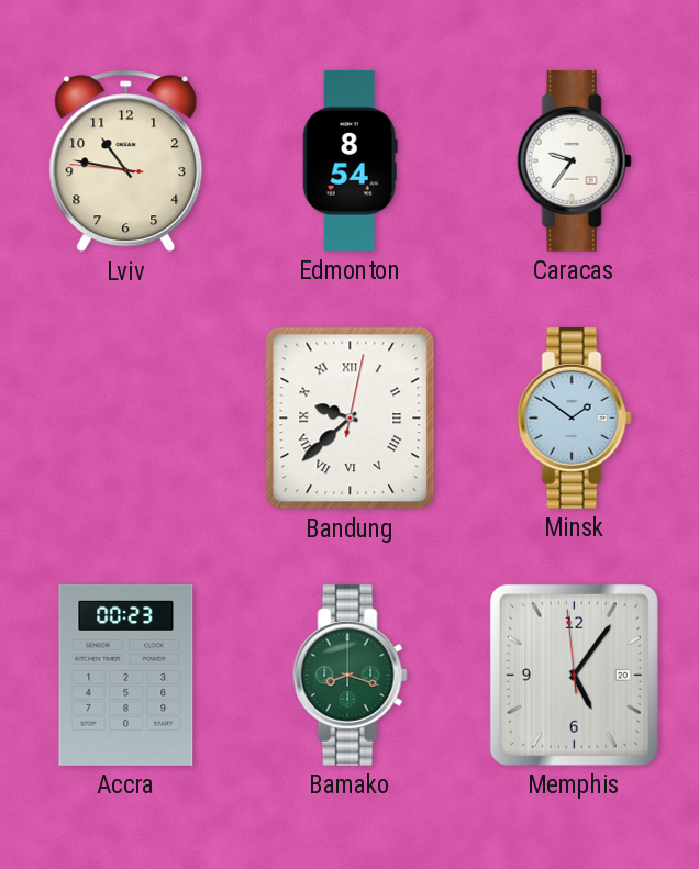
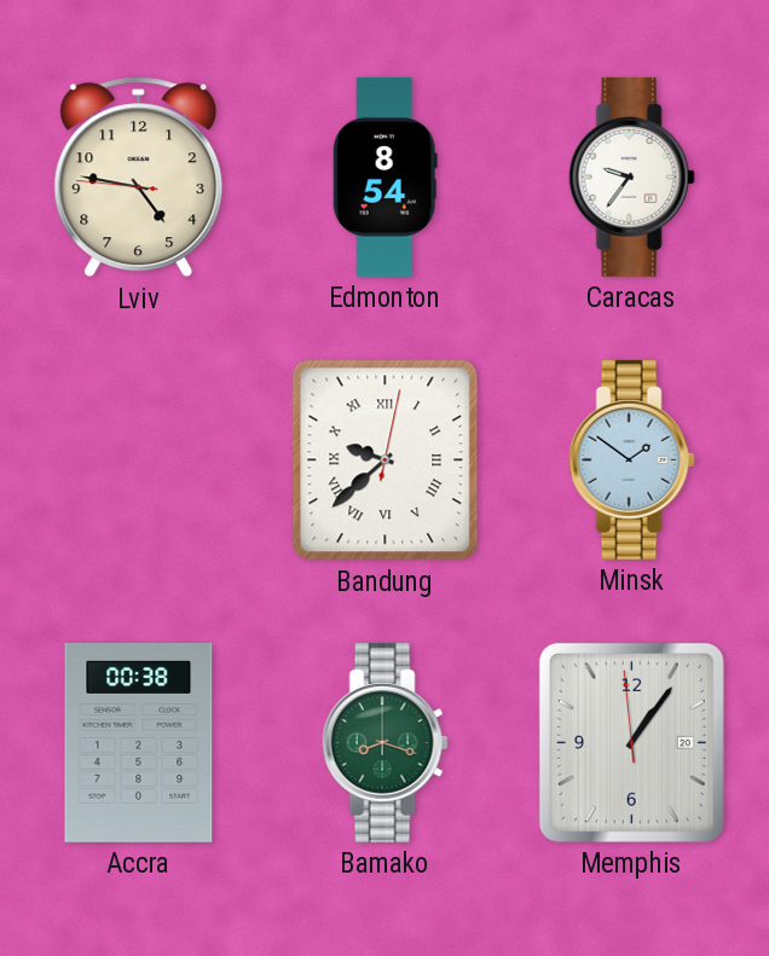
Lviv: 10:46 -> 4:46
Accra: 00:23 -> 00:38
Memphis: 5:05 -> 1:05
